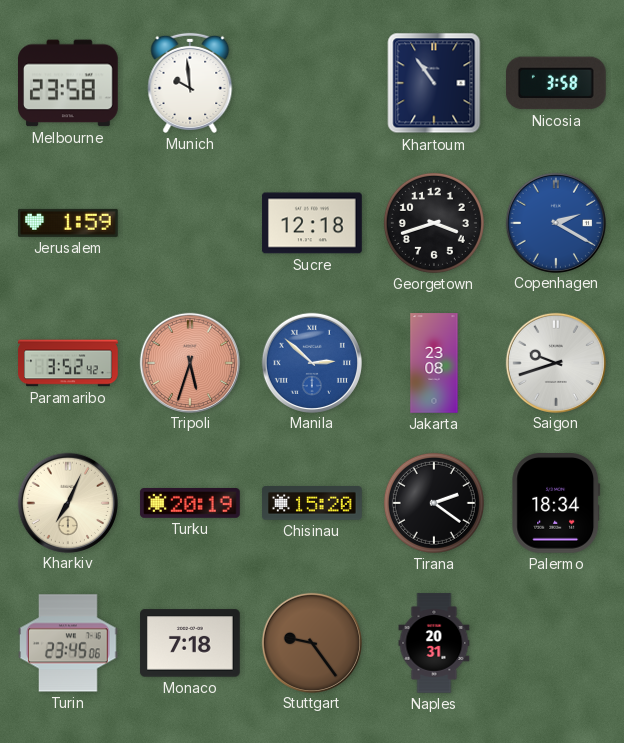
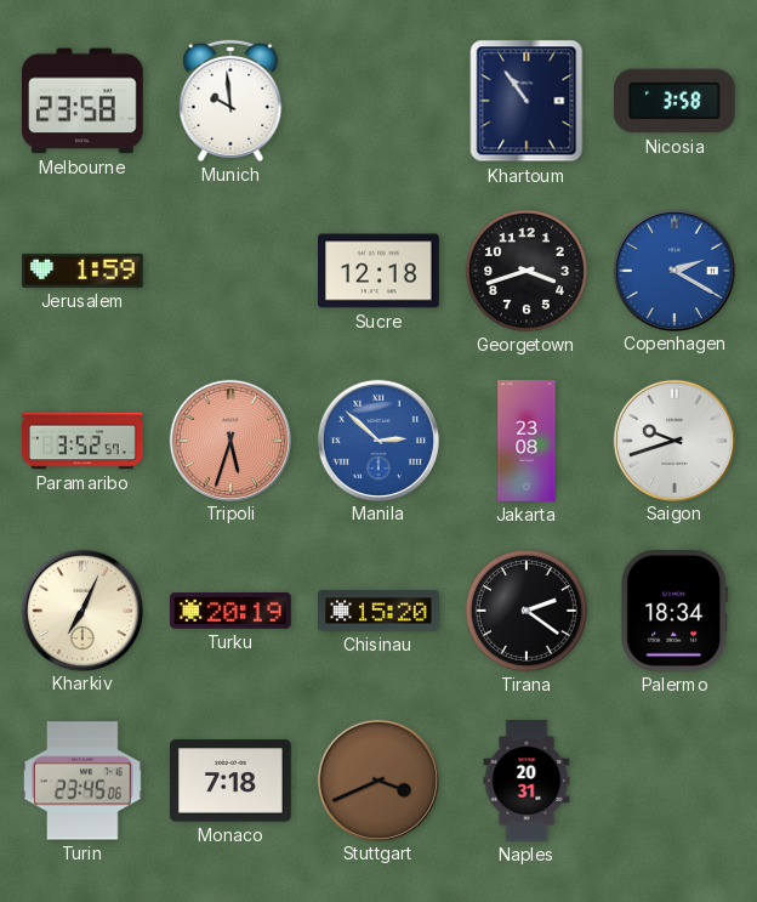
Paramaribo: 3:52:42 -> 3:52:57
Stuttgart: 9:24 -> 3:41
